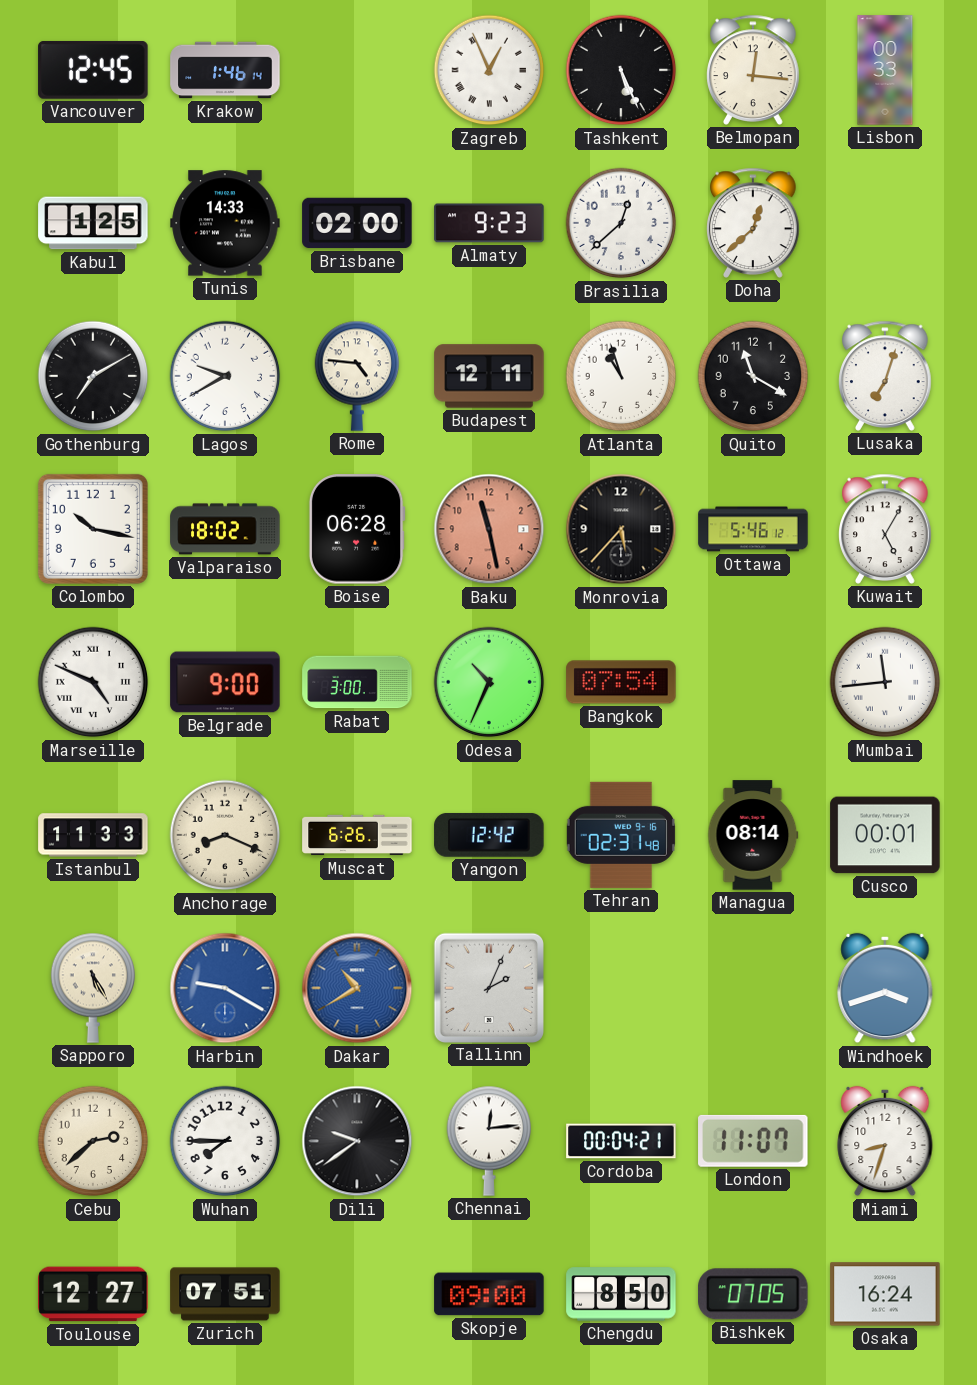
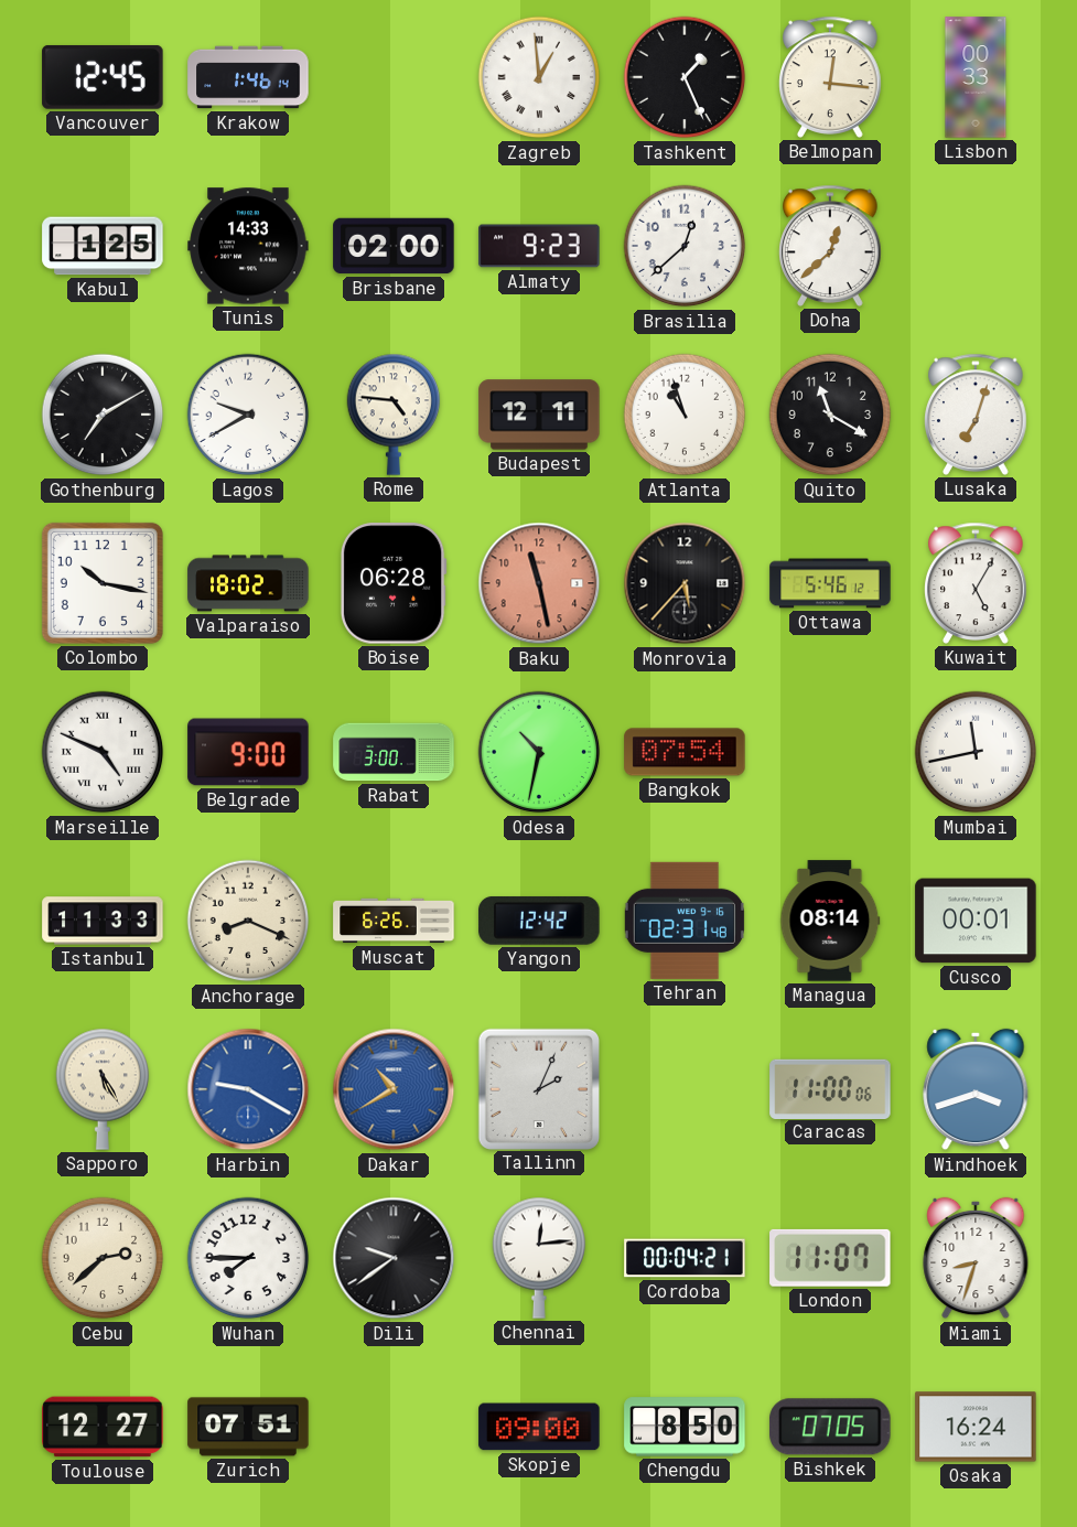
Zagreb: 12:56 -> 12:59
Tashkent: 5:26 -> 1:26
Odesa: 10:34 -> 10:32
Mumbai: 11:44 -> 11:43
Caracas: none -> 11:00
